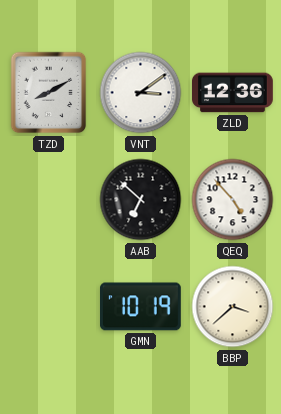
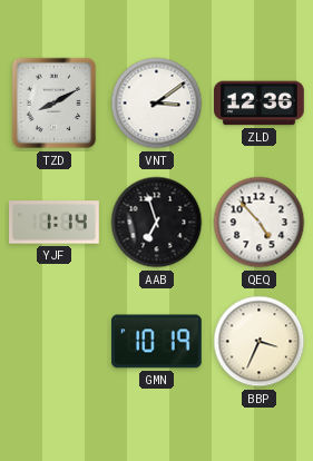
YJF: none -> 1:14
AAB: 6:52 -> 6:57
BBP: 3:38 -> 3:34
